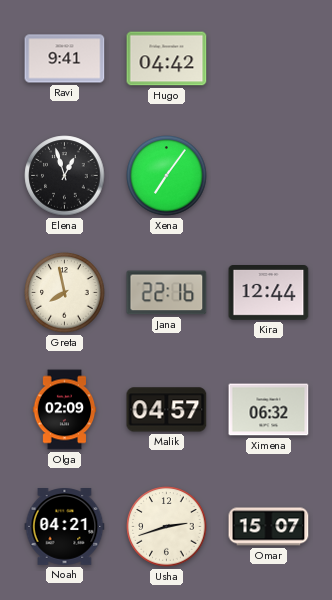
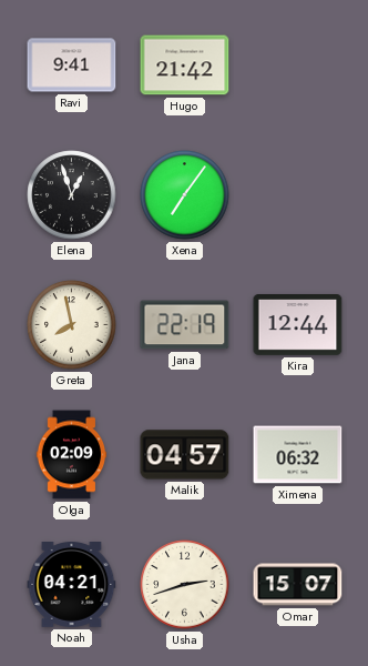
Hugo: 04:42 -> 21:42
Jana: 22:16 -> 22:19
